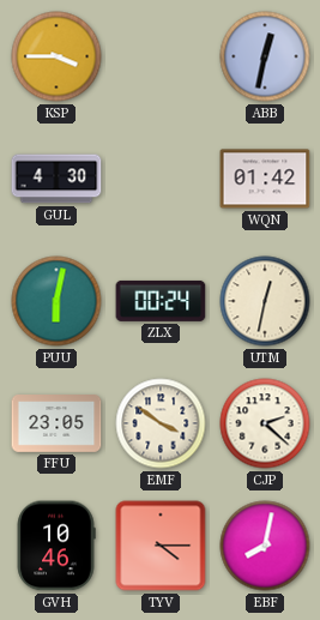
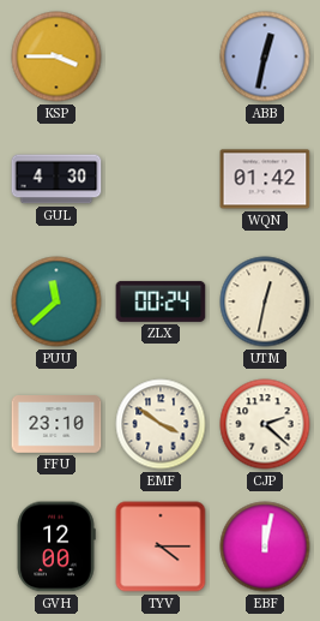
PUU: 6:02 -> 11:38
FFU: 23:05 -> 23:10
GVH: 10:46 -> 12:00
EBF: 8:02 -> 12:02
